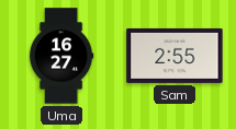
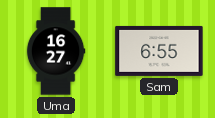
Sam: 2:55 -> 6:55
